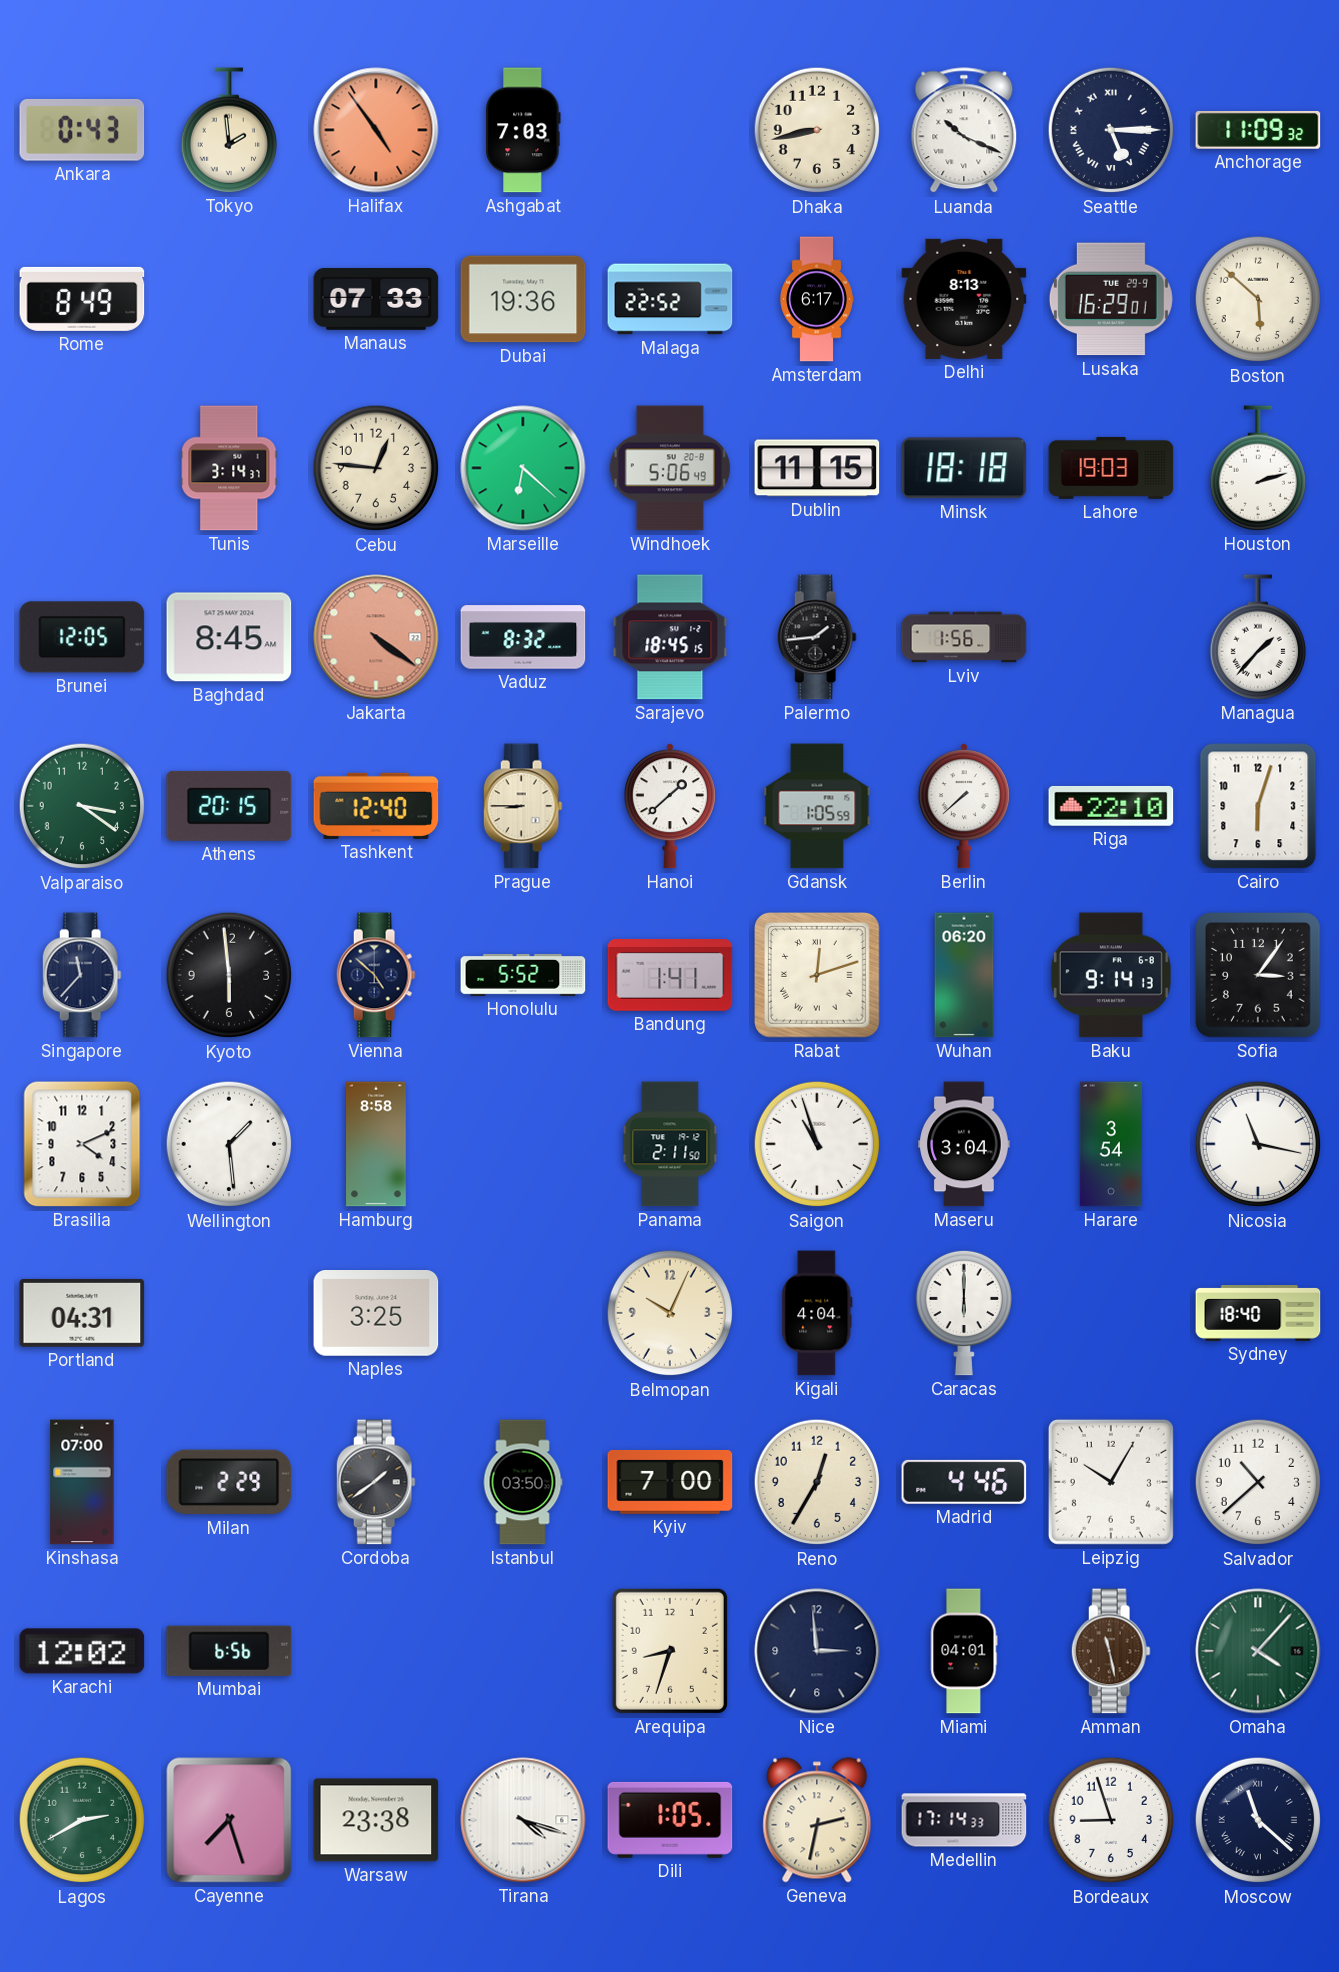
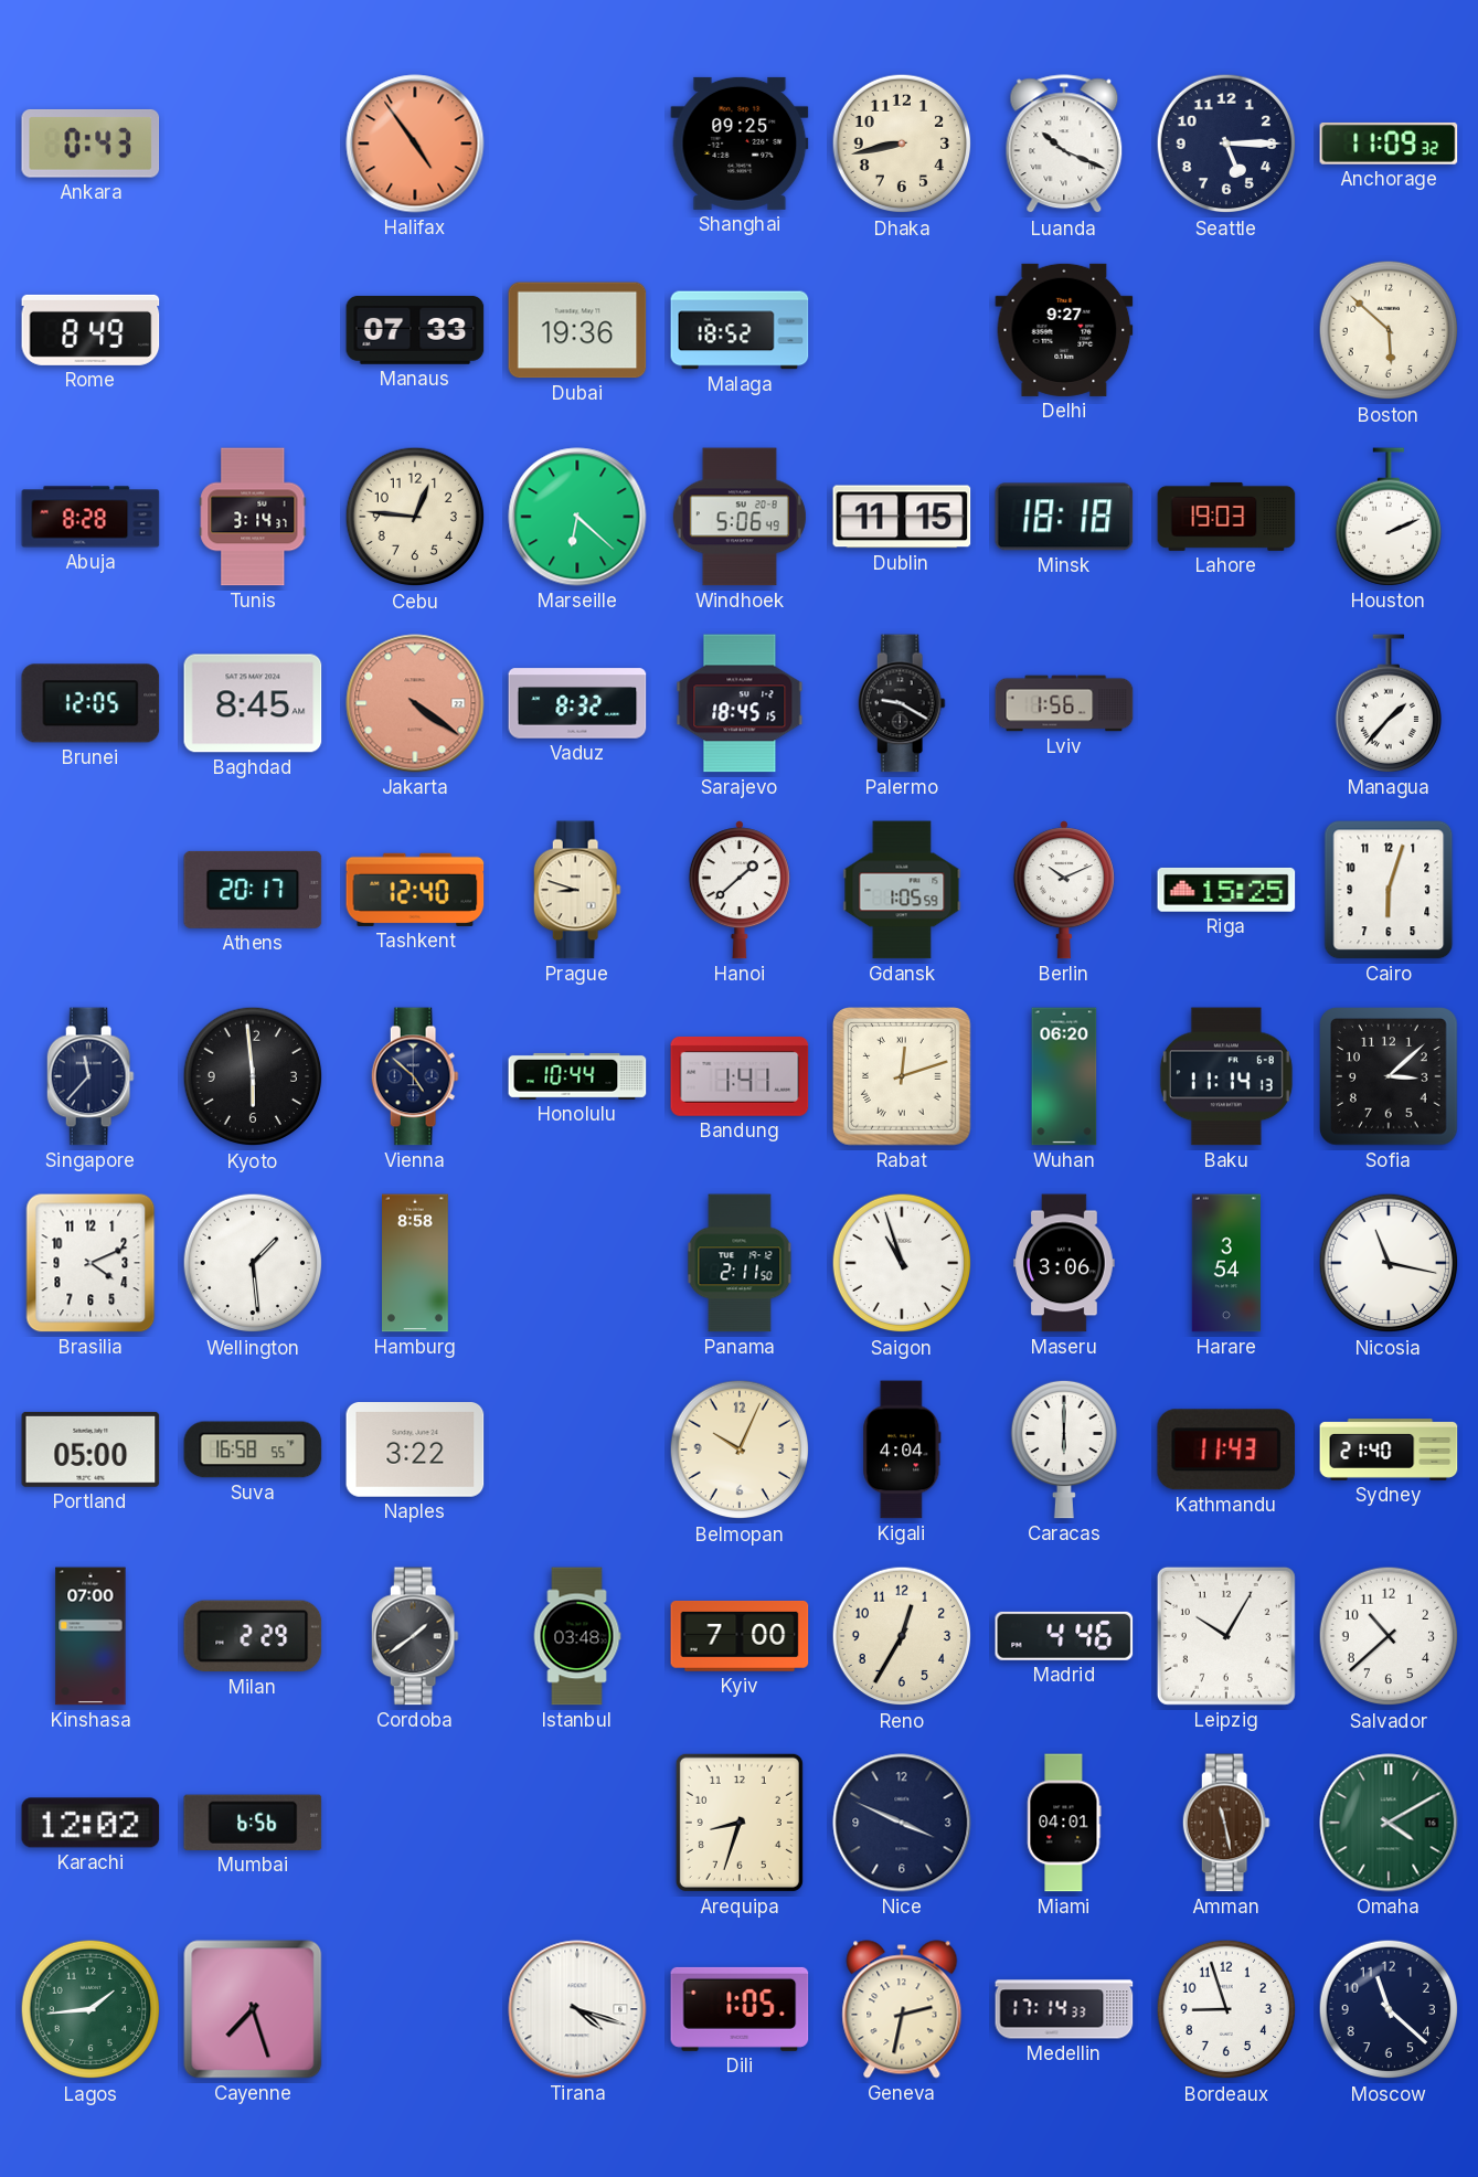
Tokyo: 1:59 -> none
Ashgabat: 7:03 -> none
Shanghai: none -> 09:25
Seattle numerals: Roman -> Arabic
Malaga: 22:52 -> 18:52
Amsterdam: 6:17 -> none
Delhi: 8:13 -> 9:27
Lusaka: 16:29 -> none
Abuja: none -> 8:28
Houston: 2:12 -> 2:11
Palermo: 1:44 -> 9:20
Valparaiso: 3:21 -> none
Athens: 20:15 -> 20:17
Prague: 8:45 -> 8:48
Berlin: 7:38 -> 10:11
Riga: 22:10 -> 15:25
Honolulu: 5:52 -> 10:44
Baku: 9:14 -> 11:14
Sofia: 3:06 -> 3:08
Maseru: 3:04 -> 3:06
Portland: 04:31 -> 05:00
Suva: none -> 16:58
Naples: 3:25 -> 3:22
Kathmandu: none -> 11:43
Sydney: 18:40 -> 21:40
Istanbul: 03:50 -> 03:48
Nice: 2:59 -> 3:49
Omaha: 4:07 -> 4:10
Lagos: 2:40 -> 1:44
Warsaw: 23:38 -> none
Moscow numerals: Roman -> Arabic
